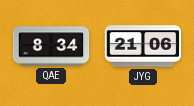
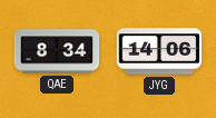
JYG: 21:06 -> 14:06
